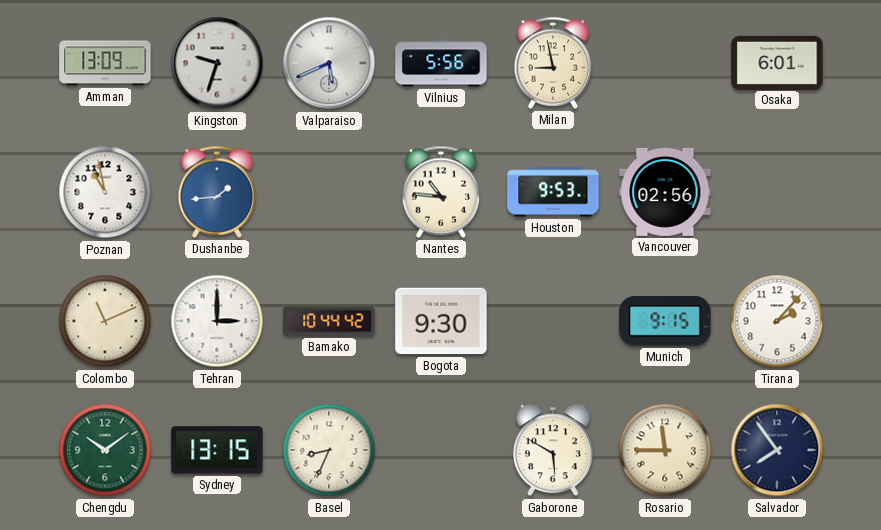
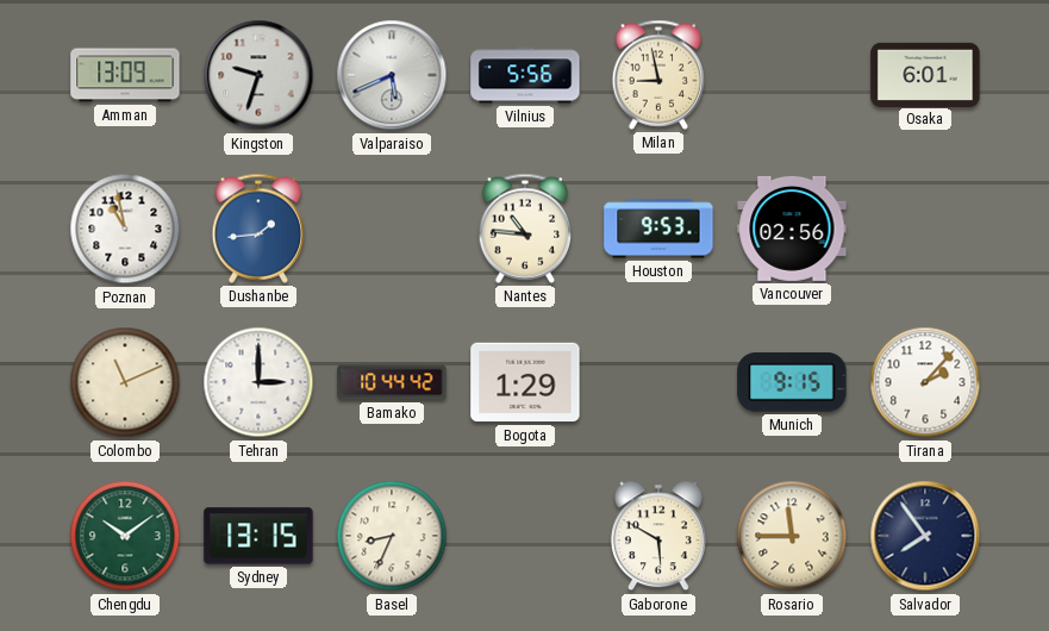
Bogota: 9:30 -> 1:29
